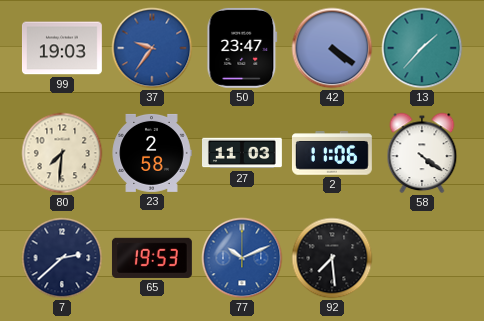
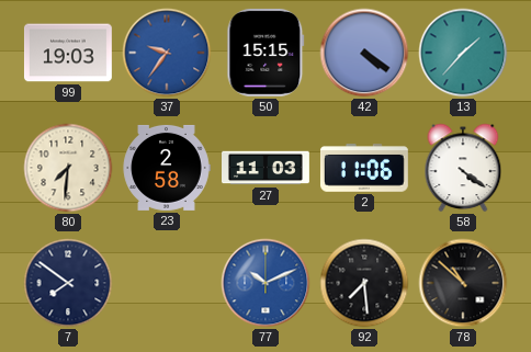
50: 23:47 -> 15:15
7: 2:38 -> 7:51
65: 19:53 -> none
78: none -> 10:52
